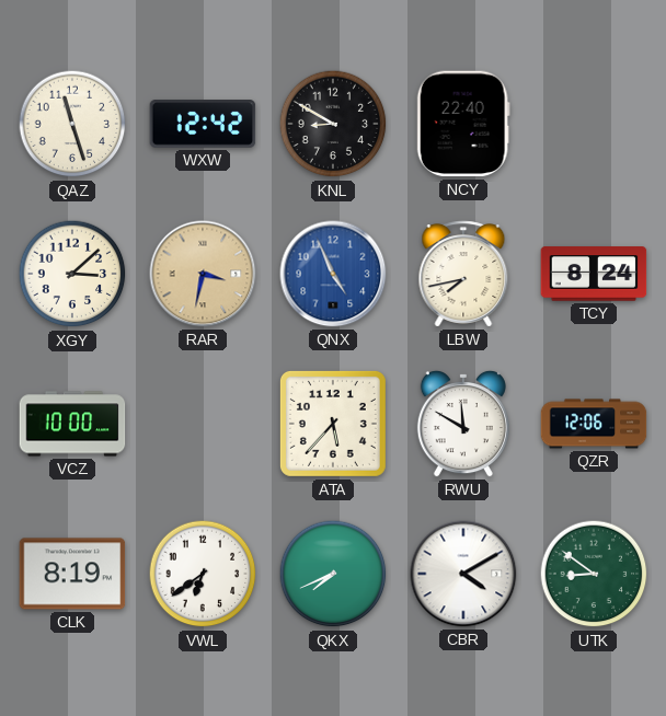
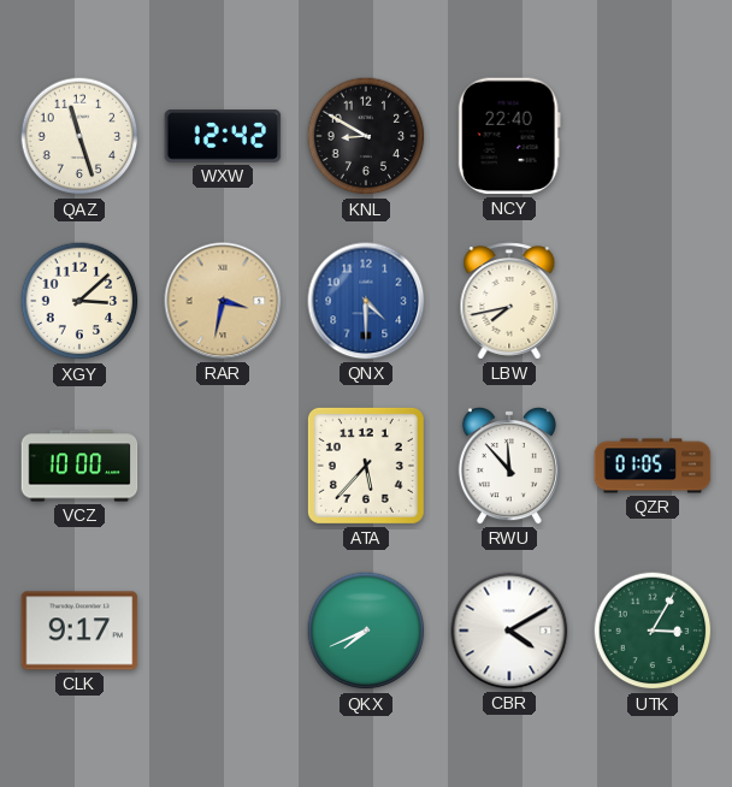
QNX: 4:56 -> 4:30
TCY: 8:24 -> none
RWU: 11:50 -> 11:53
QZR: 12:06 -> 01:05
CLK: 8:19 -> 9:17
VWL: 6:39 -> none
UTK: 8:51 -> 3:05
